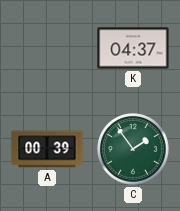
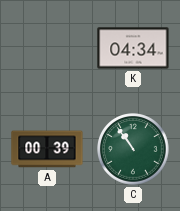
K: 04:37 -> 04:34
C: 1:54 -> 10:54
